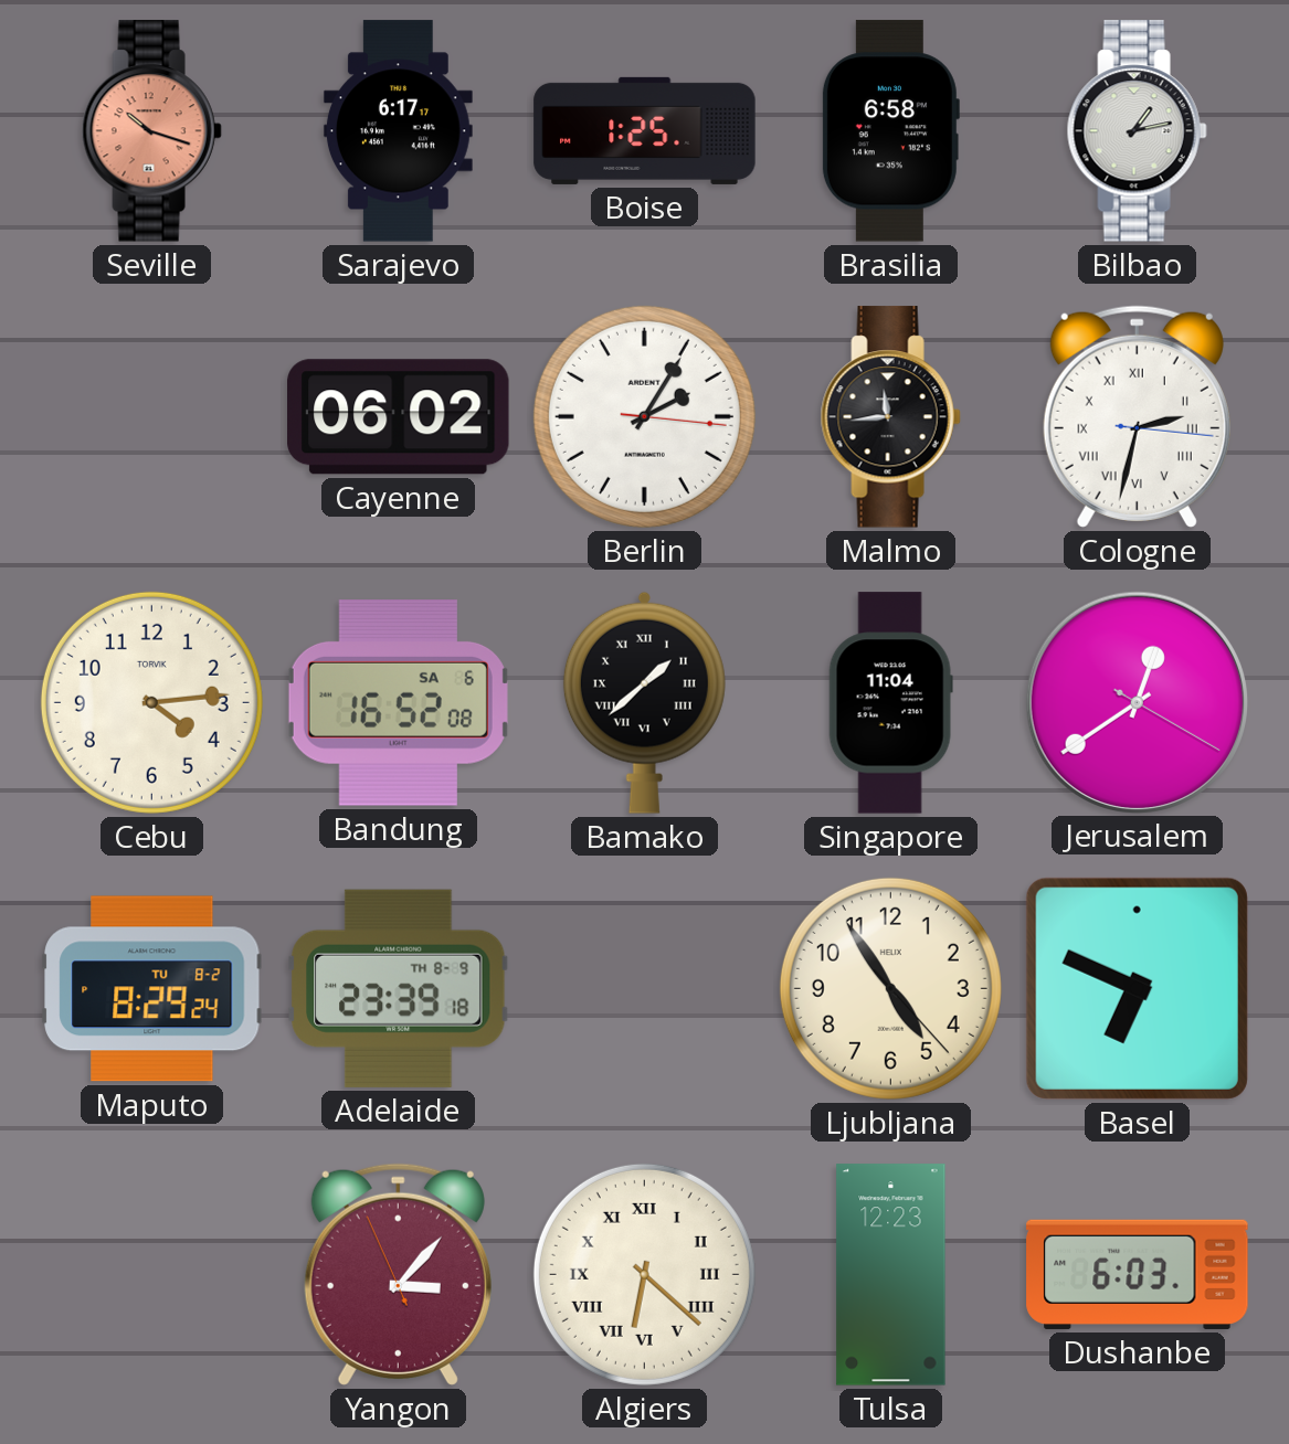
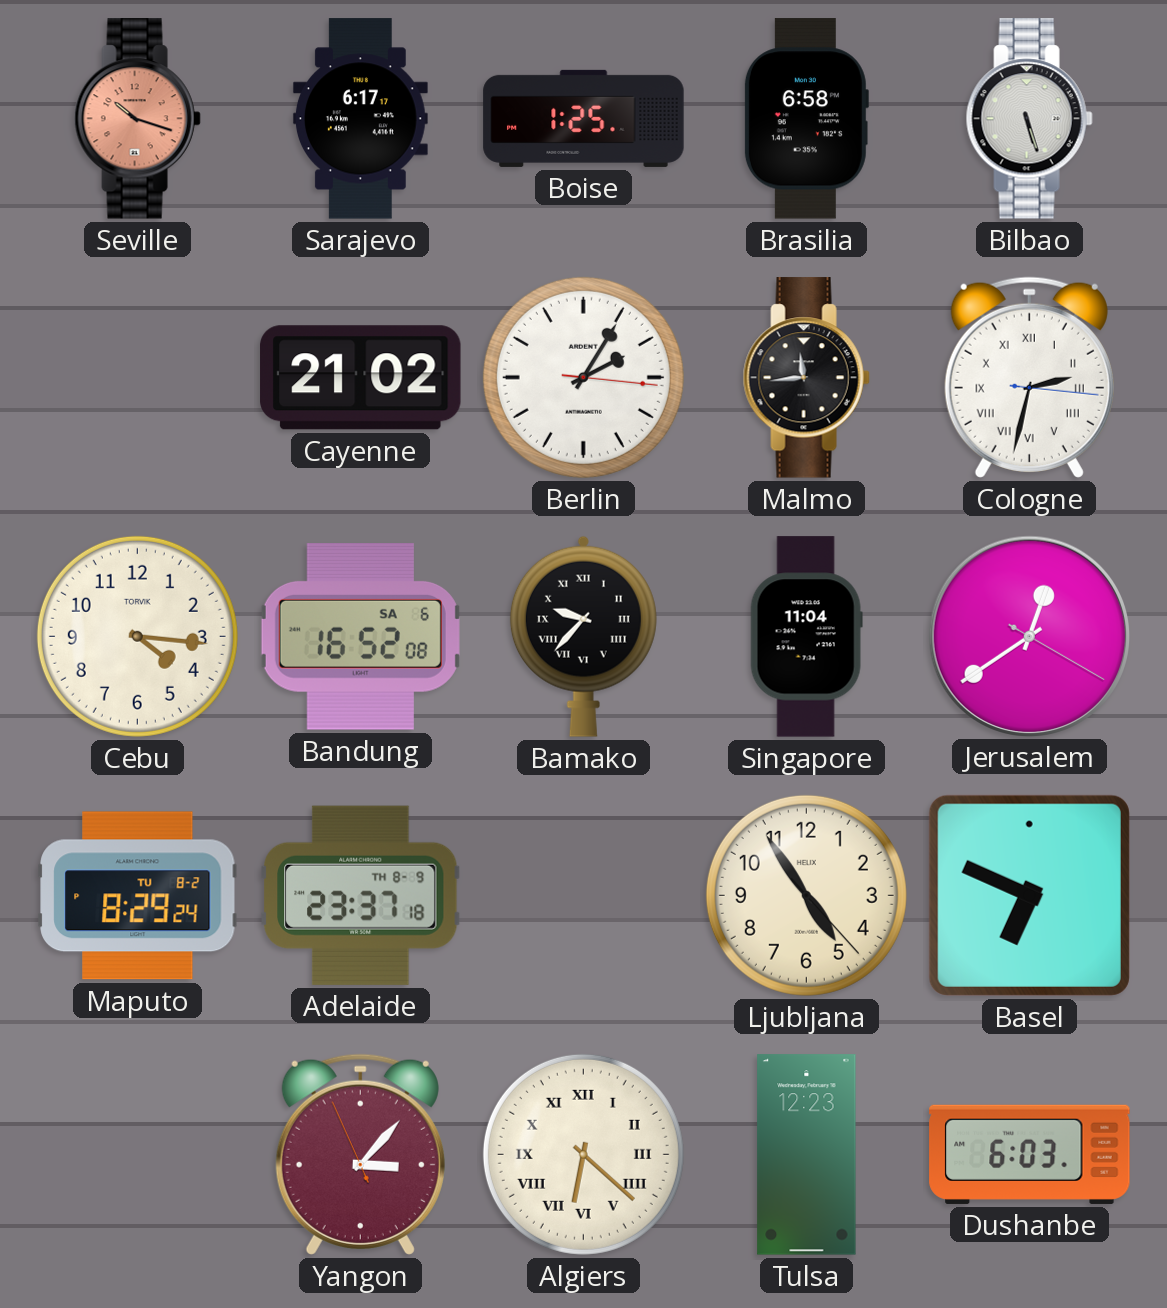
Bilbao: 1:13 -> 5:27
Cayenne: 06:02 -> 21:02
Cebu: 4:14 -> 4:16
Bamako: 1:38 -> 9:37
Adelaide: 23:39 -> 23:37
